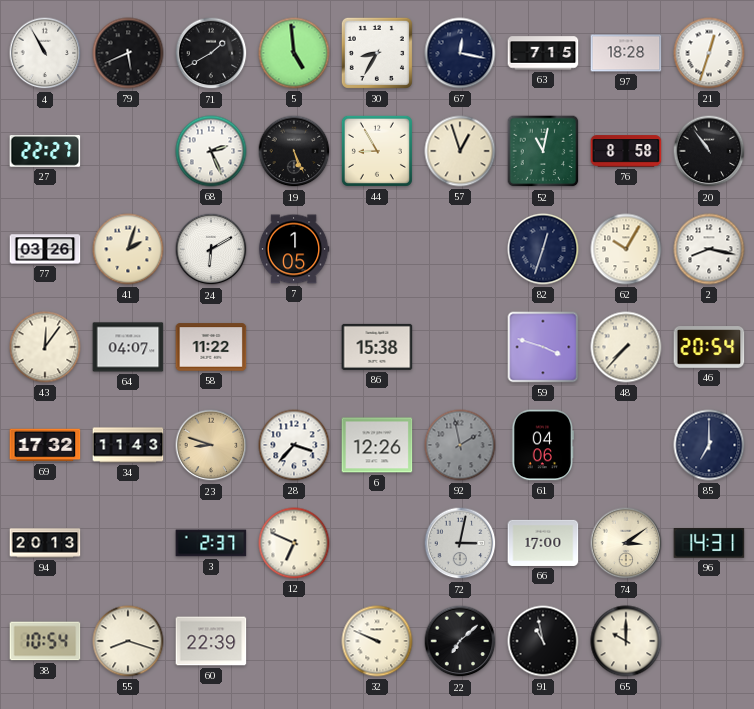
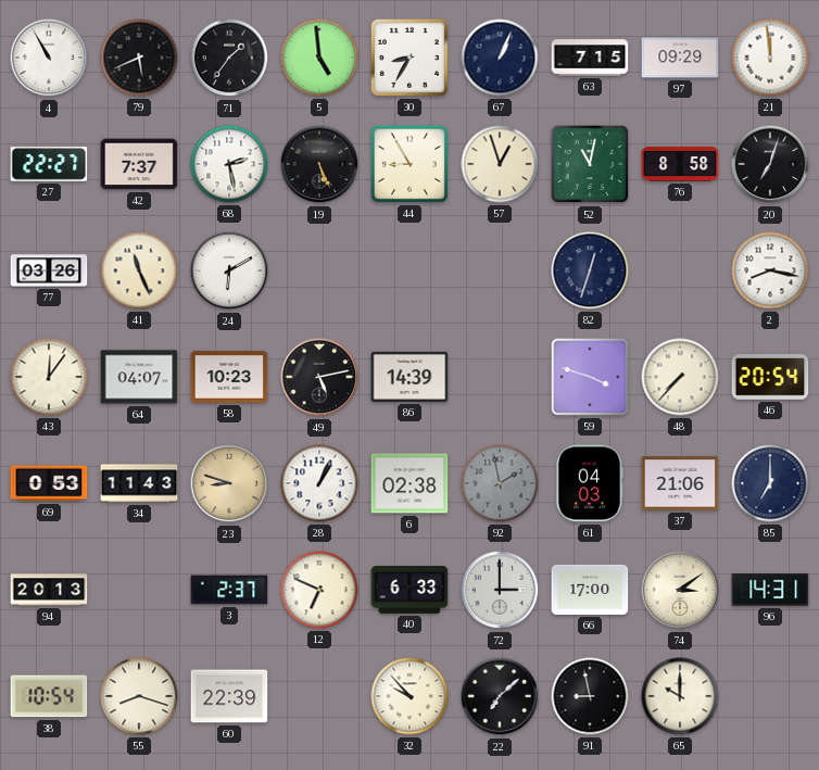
71: 1:40 -> 1:36
67: 12:17 -> 1:04
97: 18:28 -> 09:29
21: 12:33 -> 11:59
42: none -> 7:37
68: 2:26 -> 2:28
20: 10:54 -> 7:03
41: 2:03 -> 11:26
7: 1:05 -> none
62: 10:05 -> none
58: 11:22 -> 10:23
49: none -> 5:13
86: 15:38 -> 14:39
69: 17:32 -> 0:53
28: 3:37 -> 1:04
6: 12:26 -> 02:38
61: 04:06 -> 04:03
37: none -> 21:06
40: none -> 6:33
72: 3:02 -> 3:00
32: 9:49 -> 9:53
91: 10:58 -> 8:58
